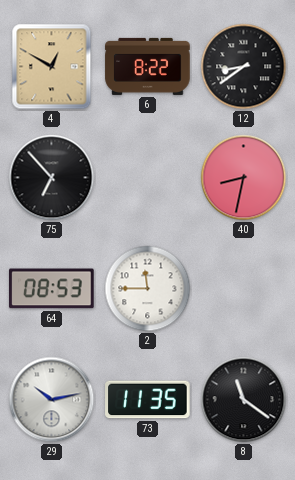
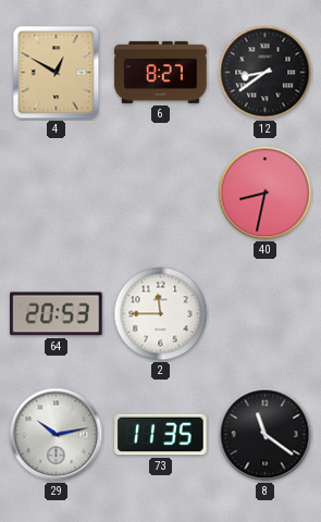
6: 8:22 -> 8:27
75: 6:53 -> none
64: 08:53 -> 20:53
